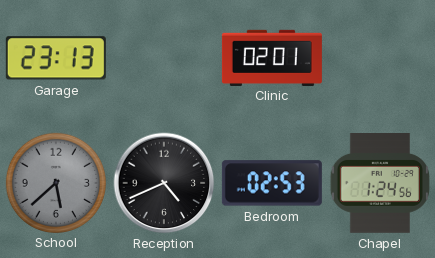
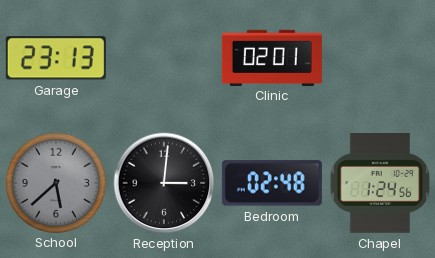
Reception: 4:41 -> 3:01
Bedroom: 02:53 -> 02:48
